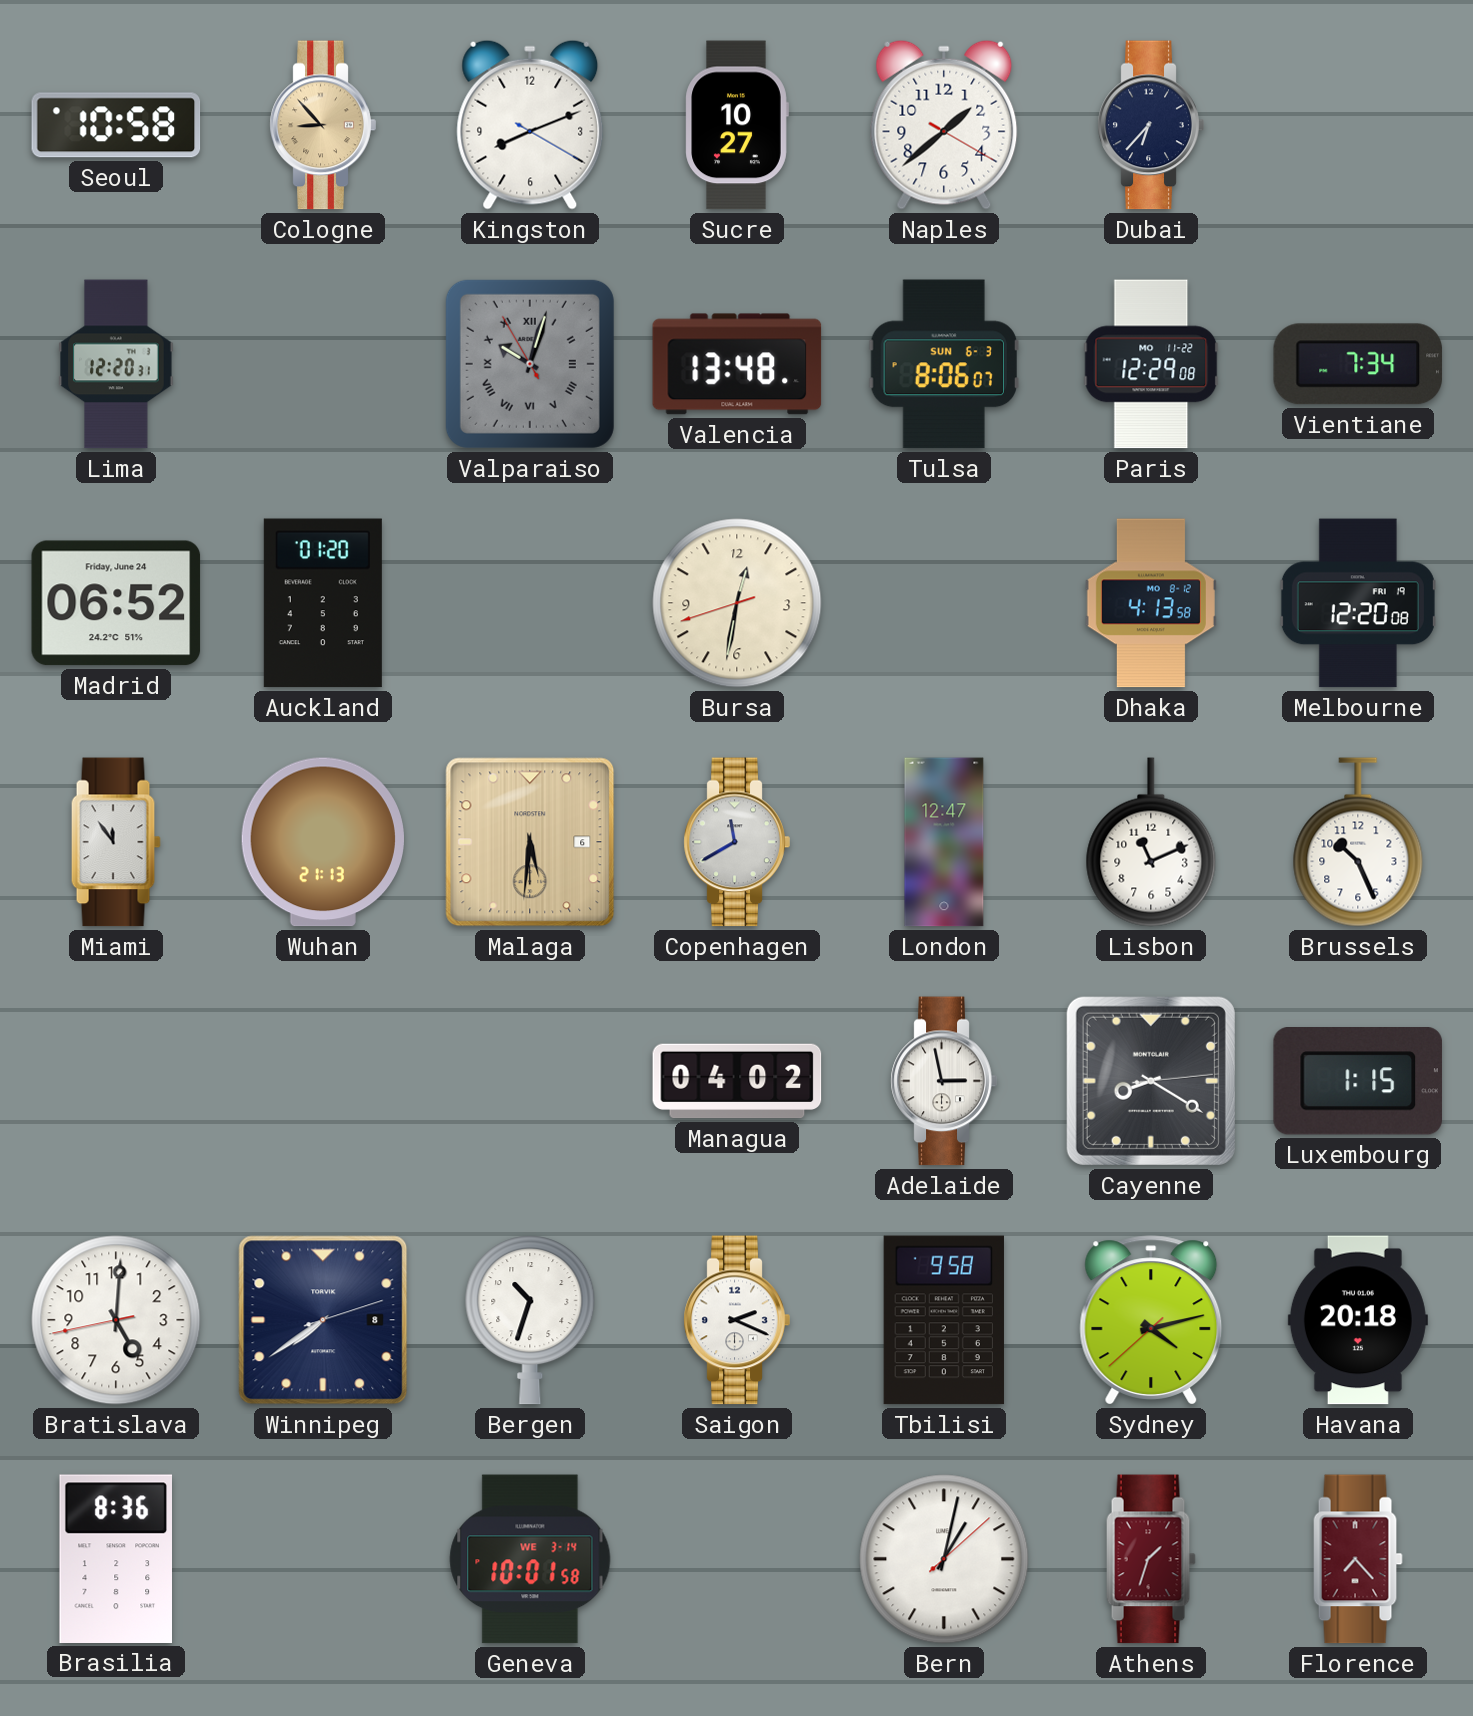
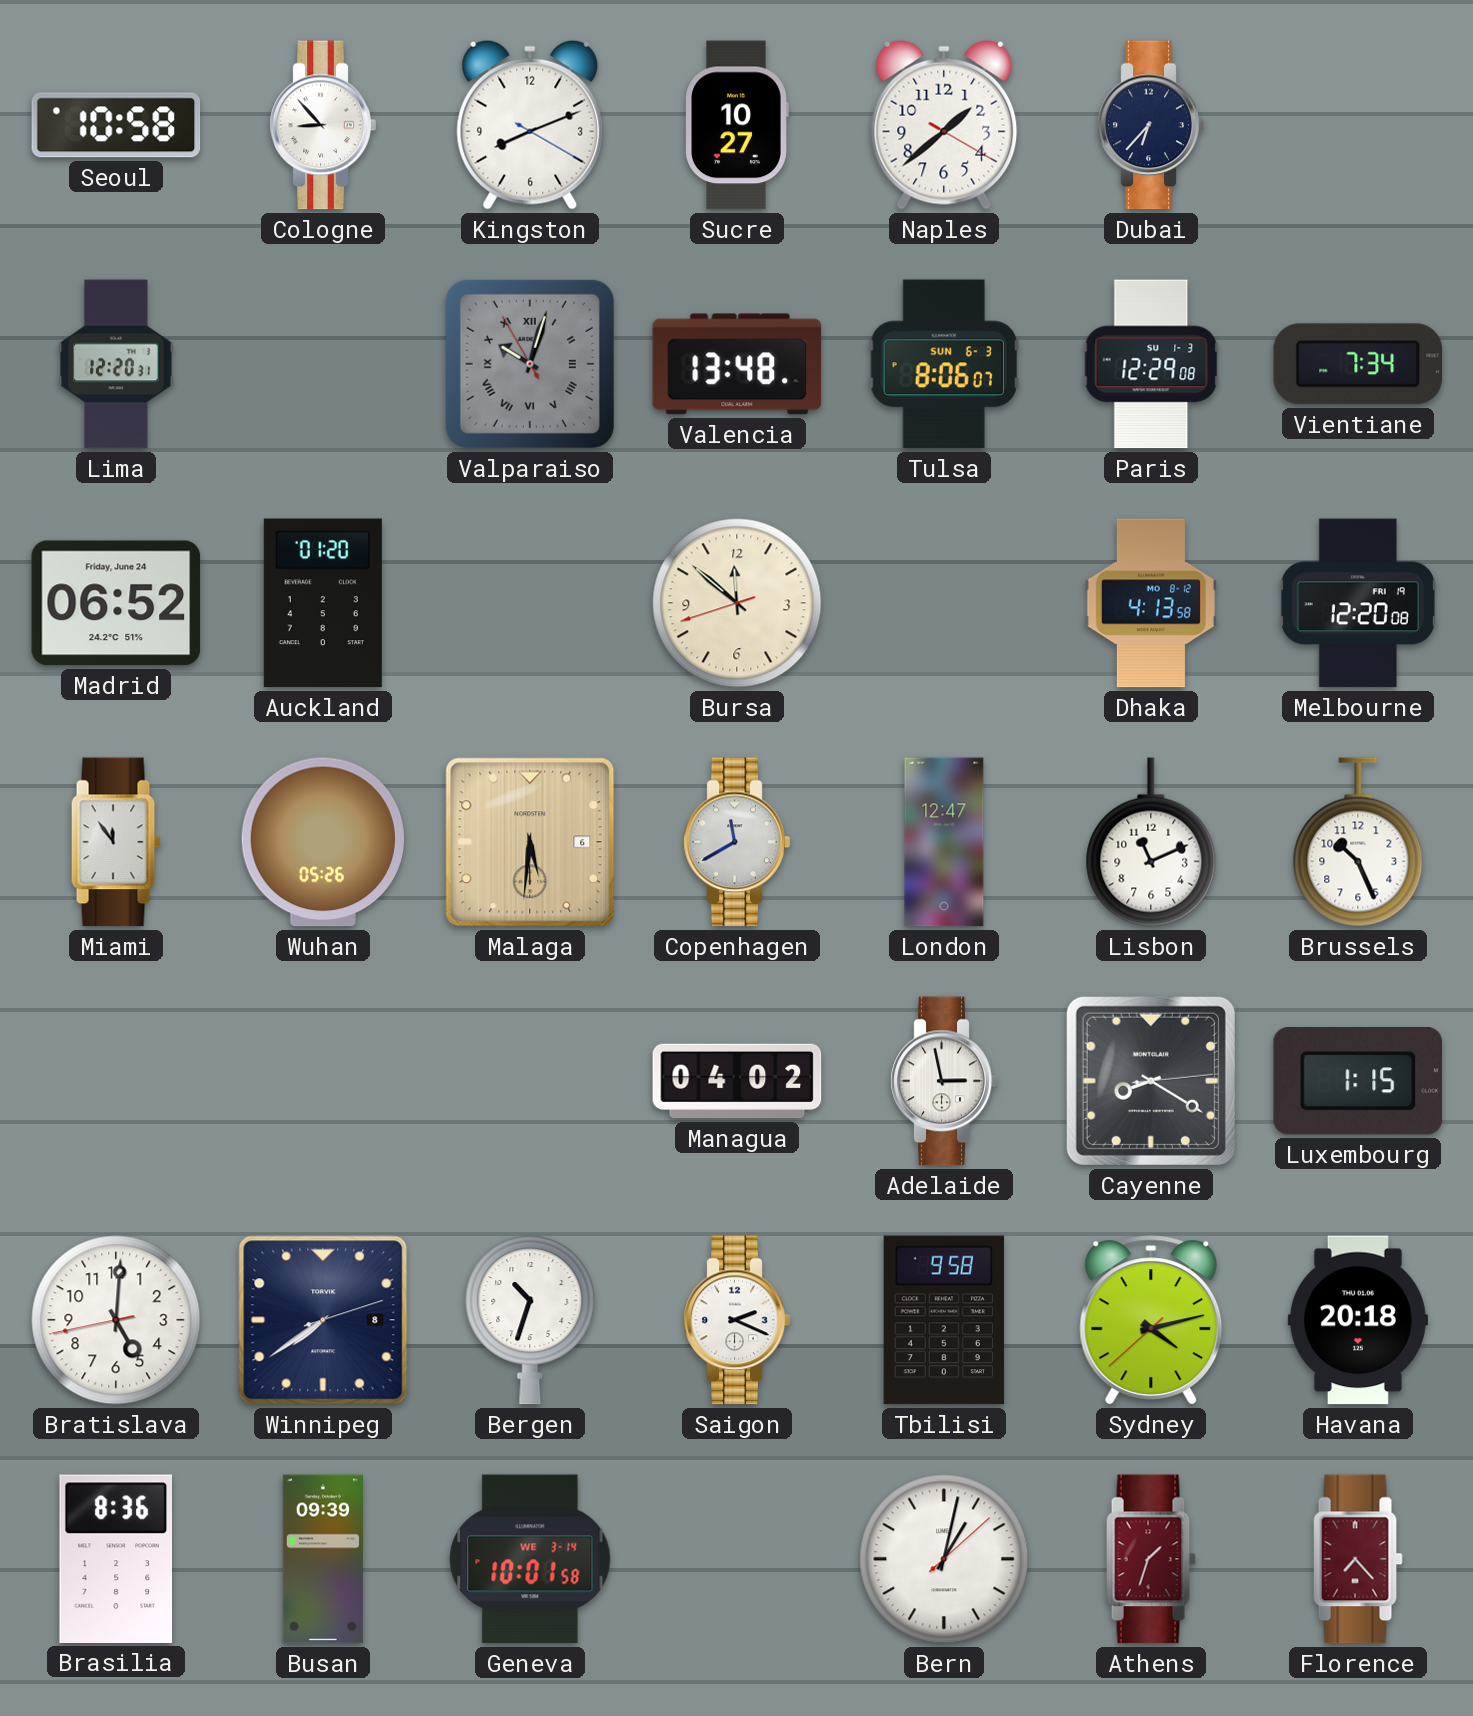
Cologne dial: champagne -> white
Paris date: MO 11-22 -> SU 1-3
Bursa: 12:31 -> 11:51
Wuhan: 21:13 -> 05:26
Busan: none -> 09:39
